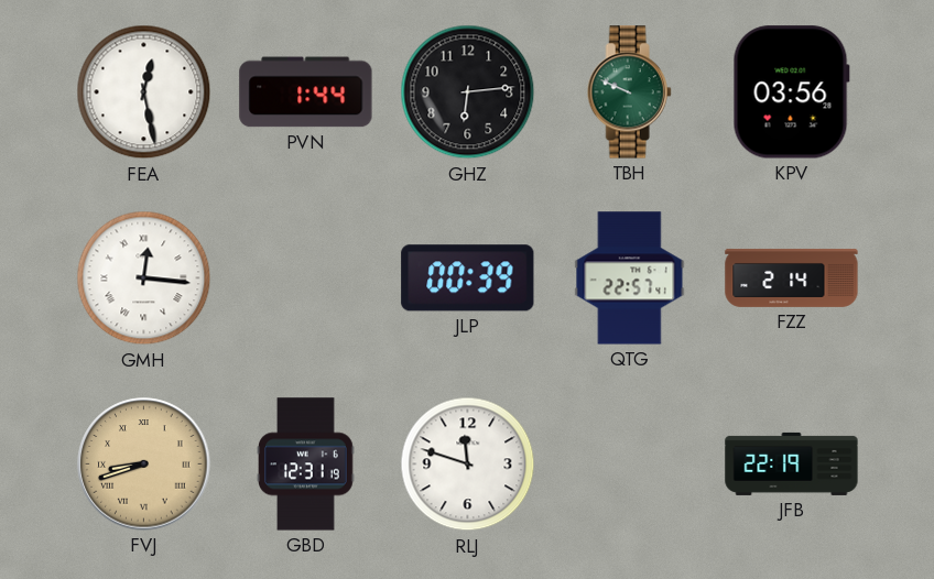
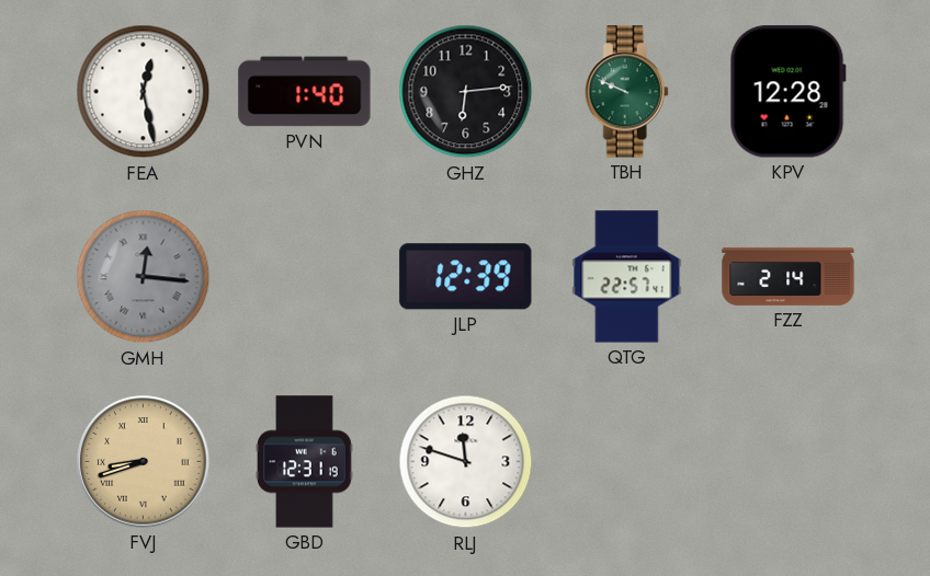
PVN: 1:44 -> 1:40
KPV: 03:56 -> 12:28
GMH dial: white -> grey
JLP: 00:39 -> 12:39
JFB: 22:19 -> none
